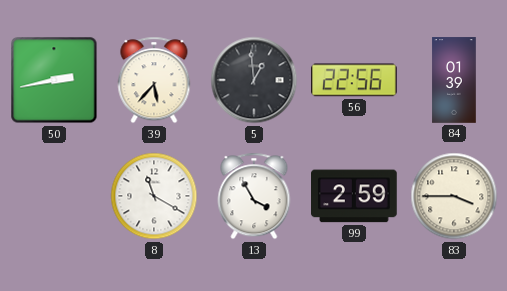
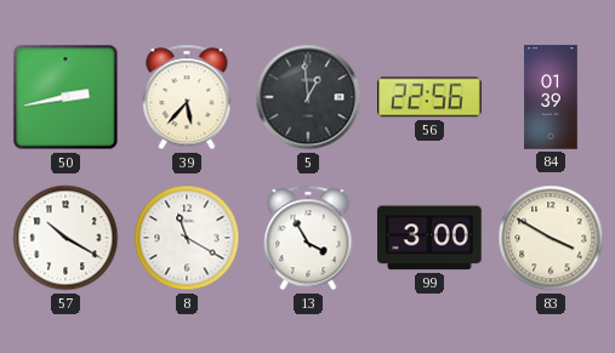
57: none -> 10:20
99: 2:59 -> 3:00
83: 3:45 -> 3:50
